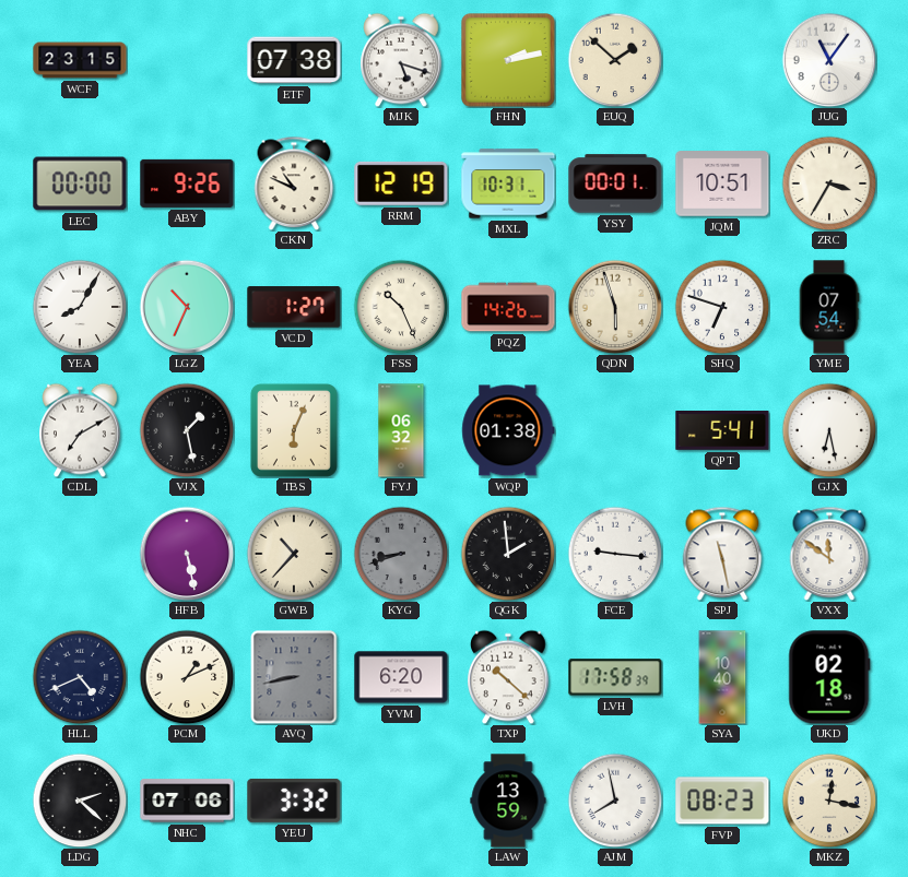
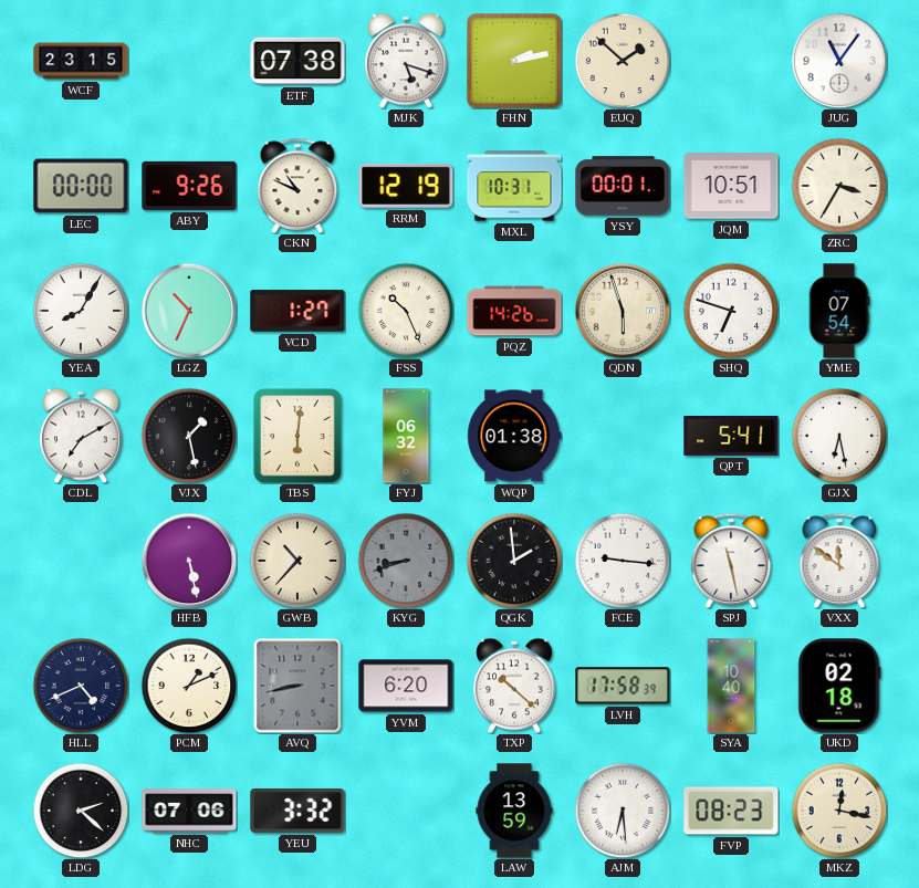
TBS: 6:04 -> 6:01
AJM: 7:58 -> 6:29
